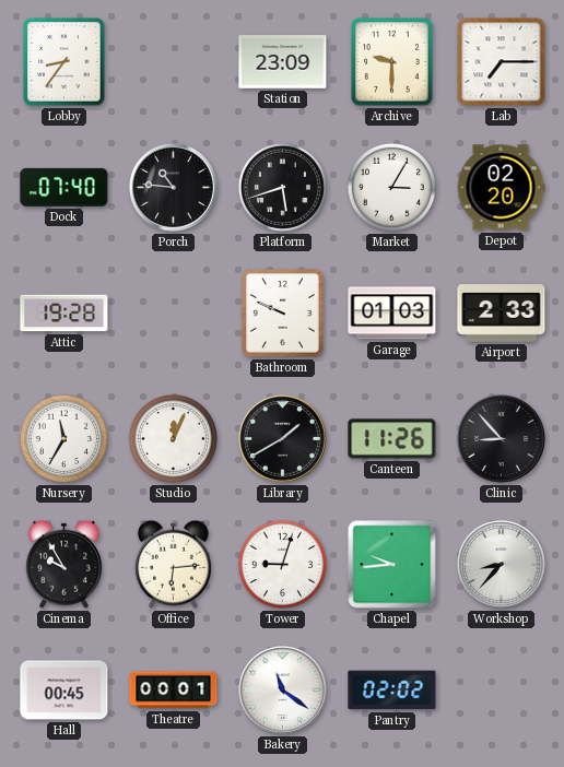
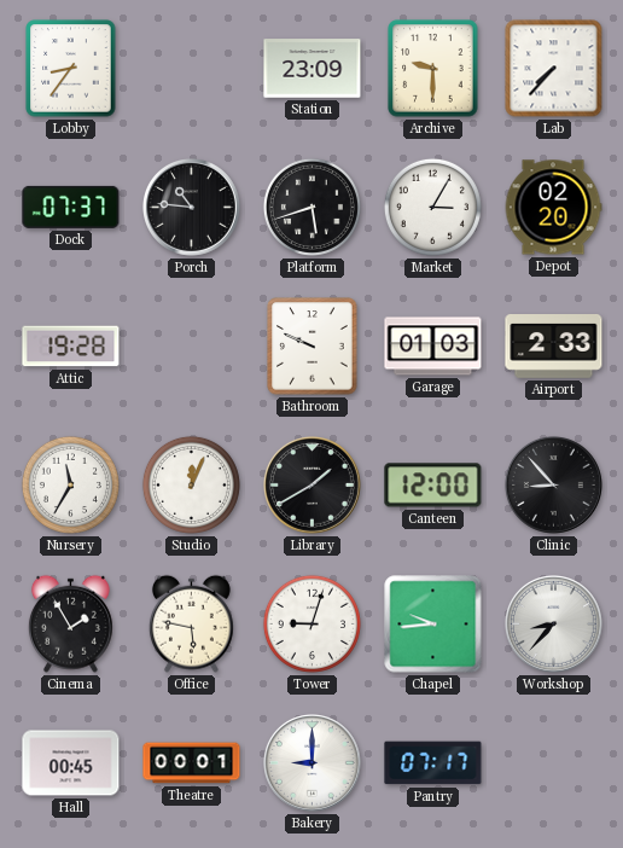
Lab: 7:15 -> 7:37
Dock: 07:40 -> 07:37
Canteen: 11:26 -> 12:00
Cinema: 9:55 -> 1:55
Office: 6:14 -> 5:47
Bakery: 11:21 -> 9:00
Pantry: 02:02 -> 07:17
